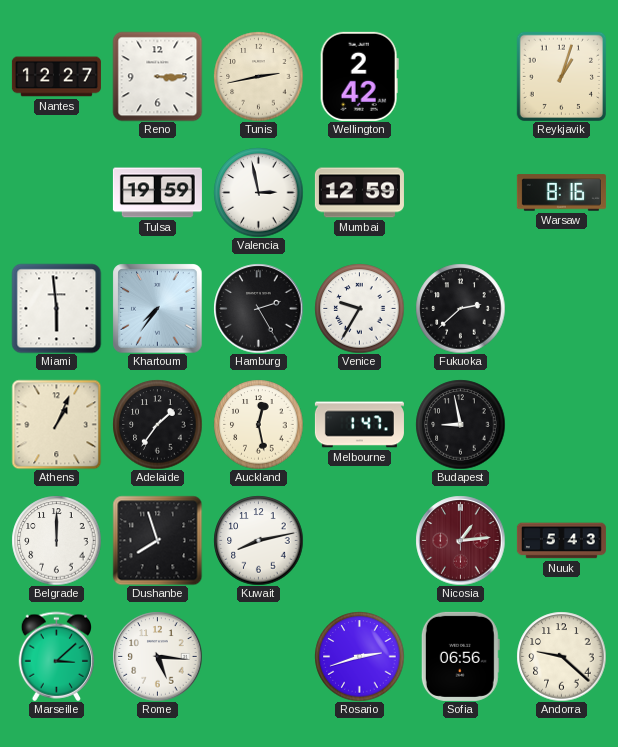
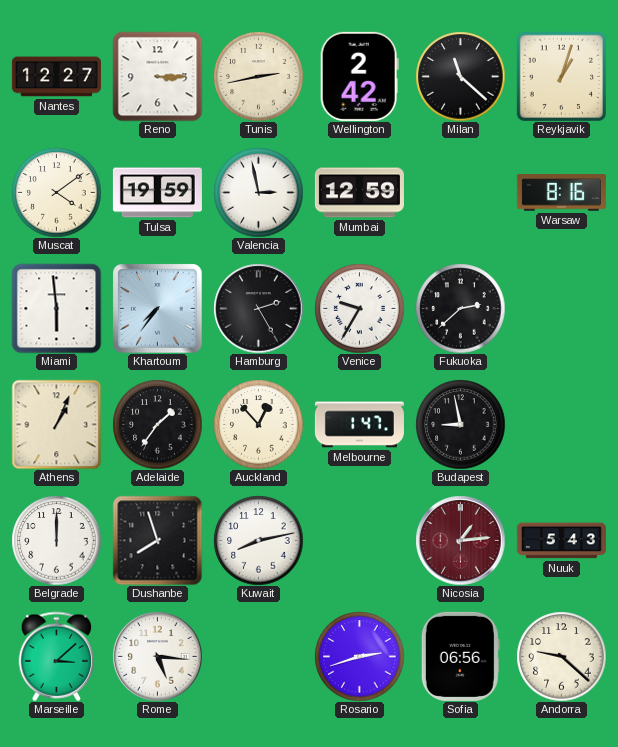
Milan: none -> 11:22
Muscat: none -> 4:09
Auckland: 12:28 -> 12:53
